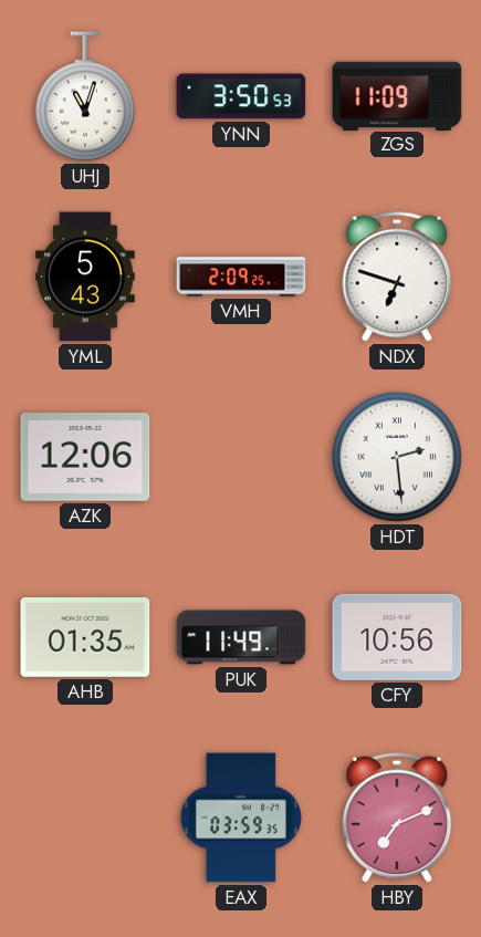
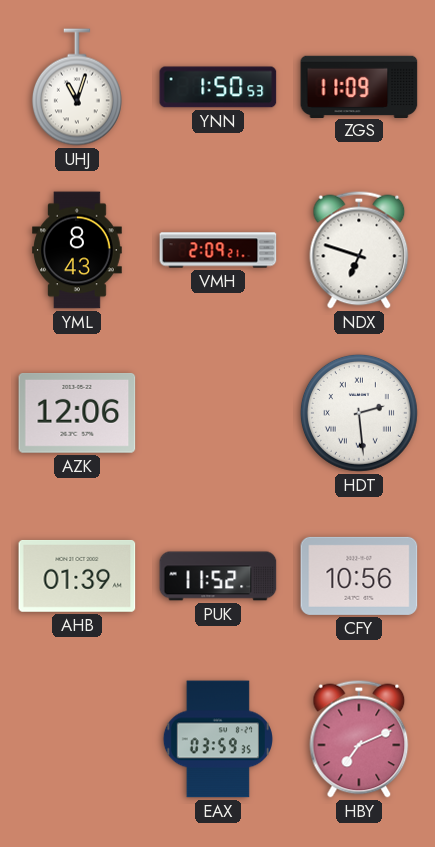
YNN: 3:50 -> 1:50
YML: 5:43 -> 8:43
VMH: 2:09:25 -> 2:09:21
AHB: 01:35 -> 01:39
PUK: 11:49 -> 11:52
